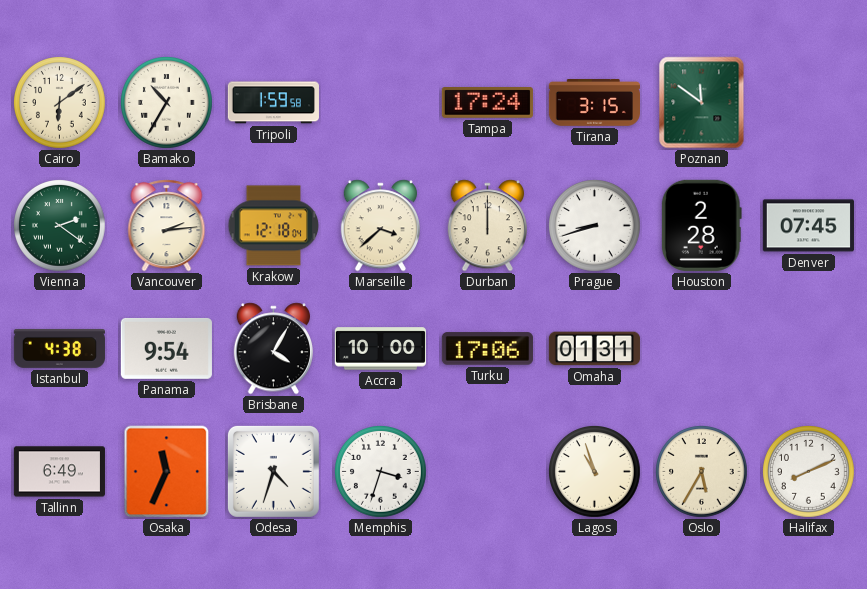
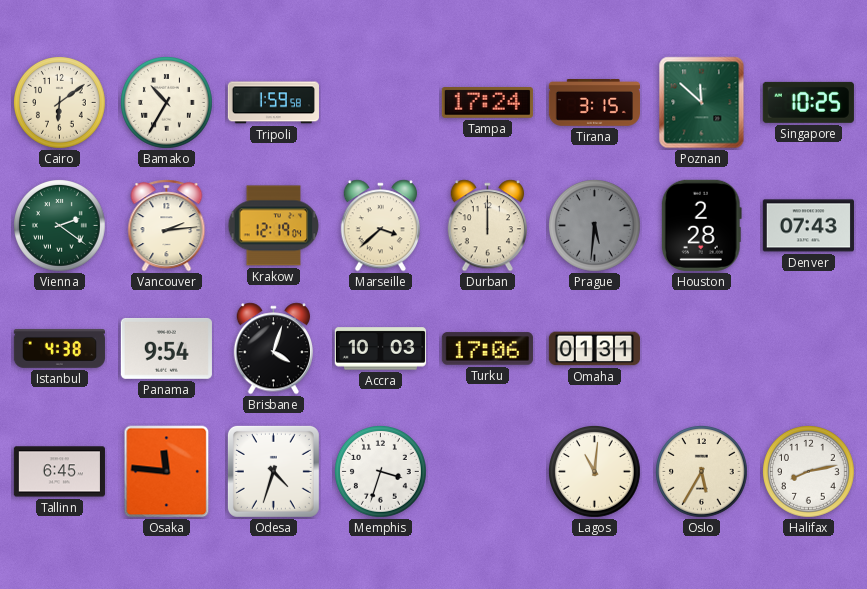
Poznan: 11:51 -> 11:52
Singapore: none -> 10:25
Krakow: 12:18 -> 12:19
Prague: 8:42 -> 5:31
Prague dial: white -> grey
Denver: 07:45 -> 07:43
Brisbane: 4:05 -> 4:03
Accra: 10:00 -> 10:03
Tallinn: 6:49 -> 6:45
Osaka: 11:34 -> 11:46
Lagos: 10:57 -> 11:01
Halifax: 8:11 -> 8:13
